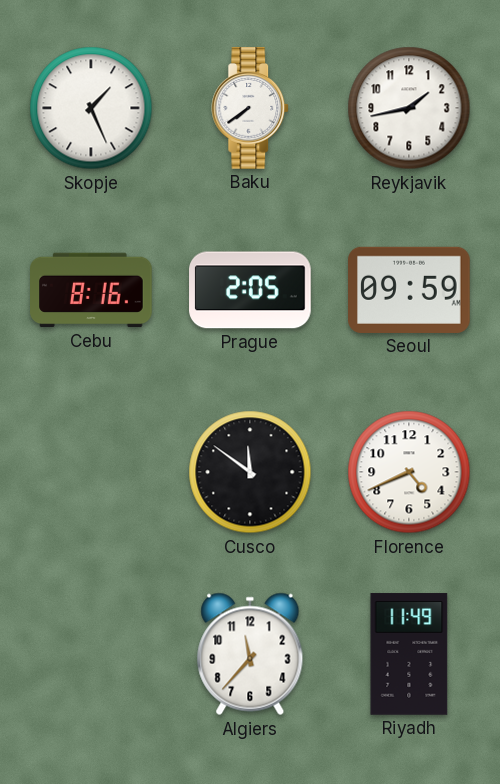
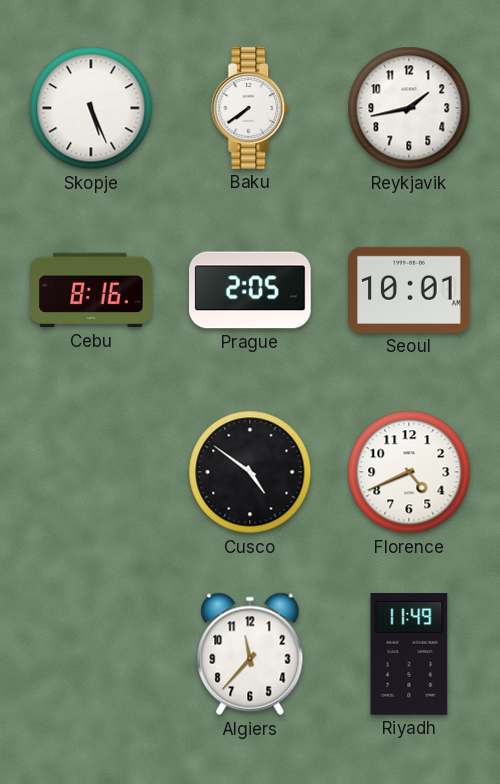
Skopje: 1:26 -> 5:26
Seoul: 09:59 -> 10:01
Cusco: 11:51 -> 4:51
